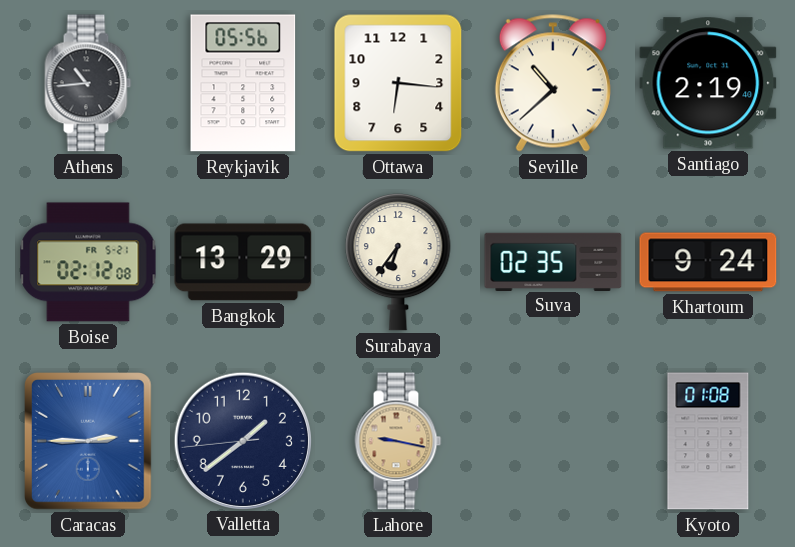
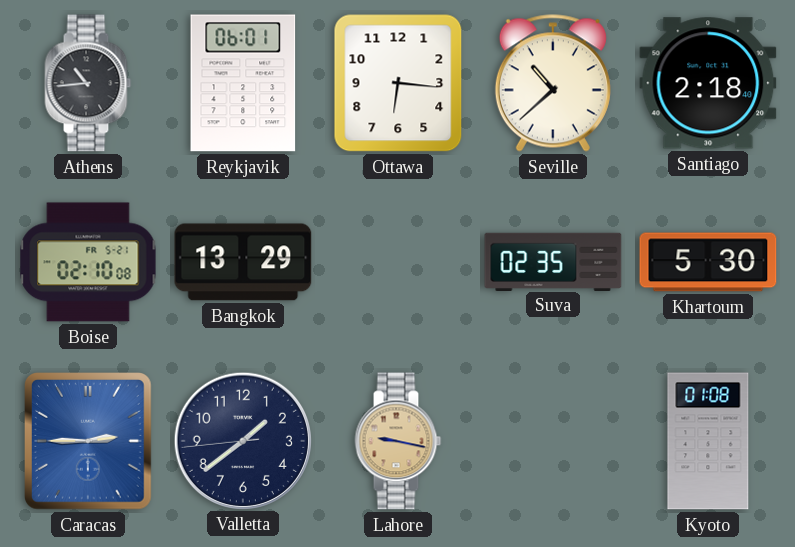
Reykjavik: 05:56 -> 06:01
Santiago: 2:19 -> 2:18
Boise: 02:12 -> 02:10
Surabaya: 6:36 -> none
Khartoum: 9:24 -> 5:30
